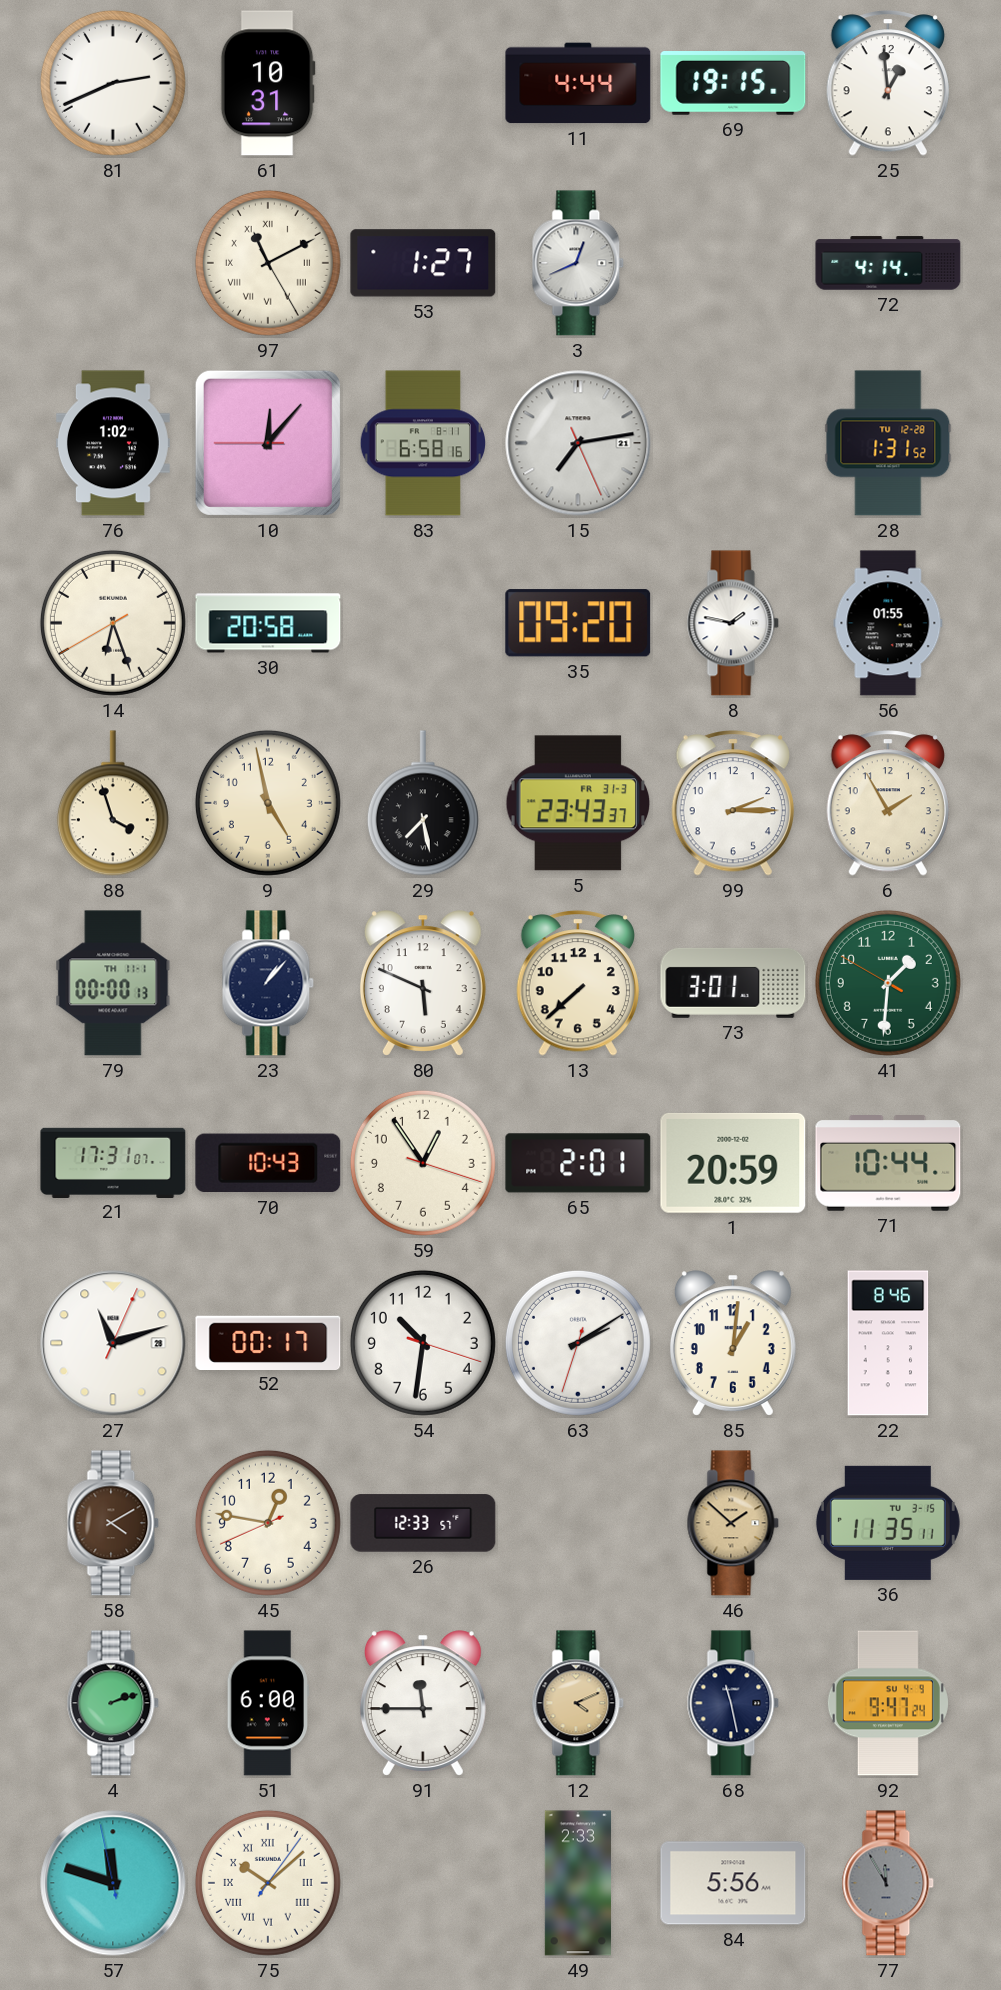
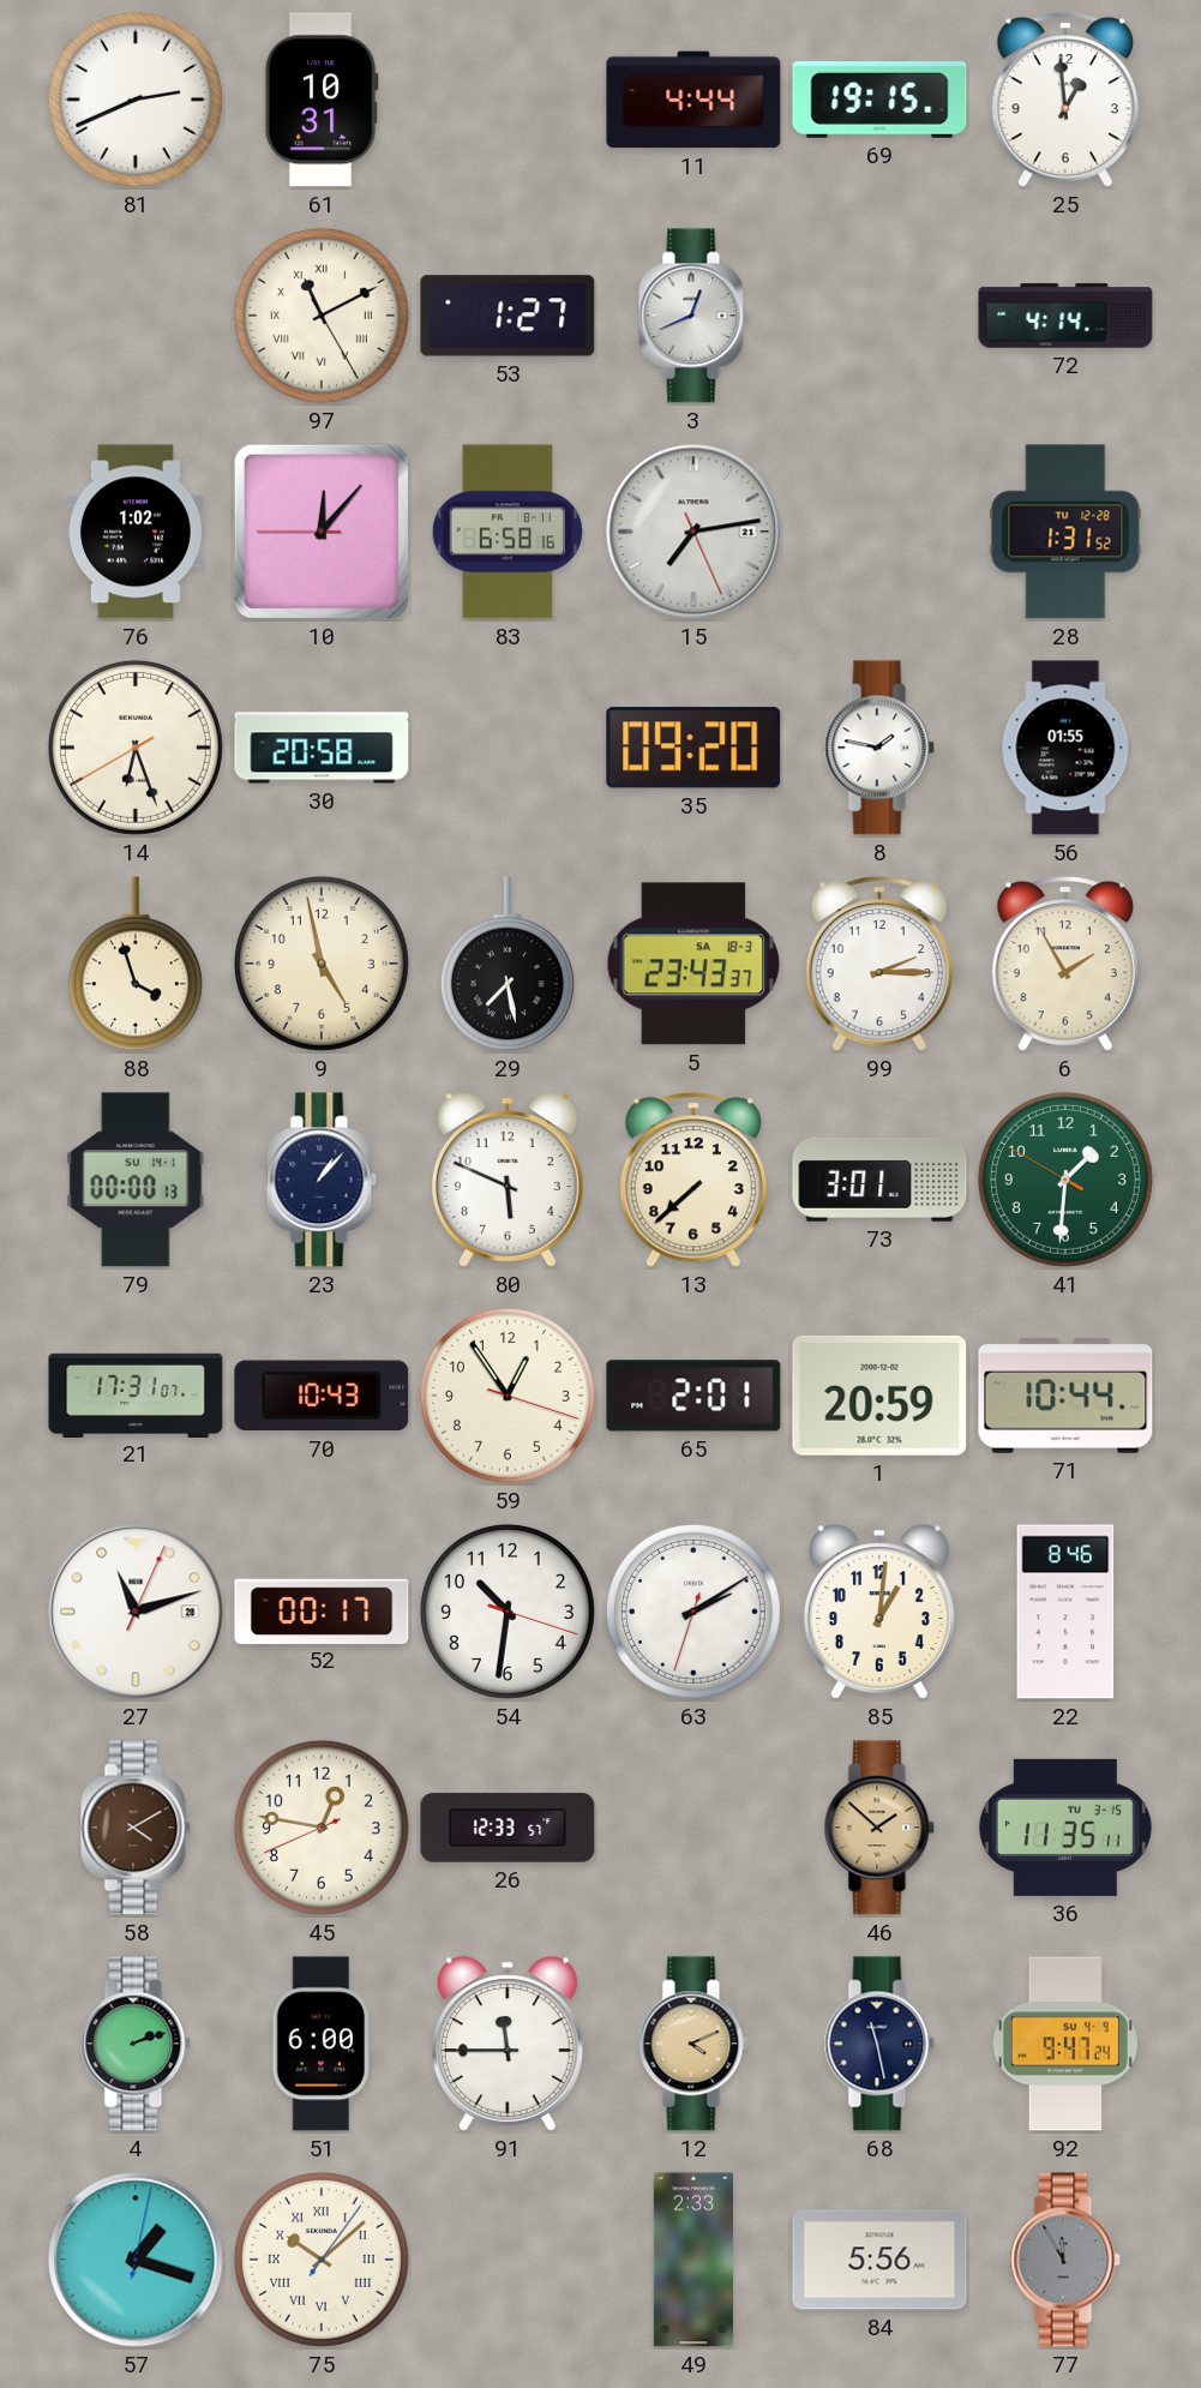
5 date: FR 31-3 -> SA 18-3
79 date: TH 11-1 -> SU 14-1
57: 11:47 -> 1:18
